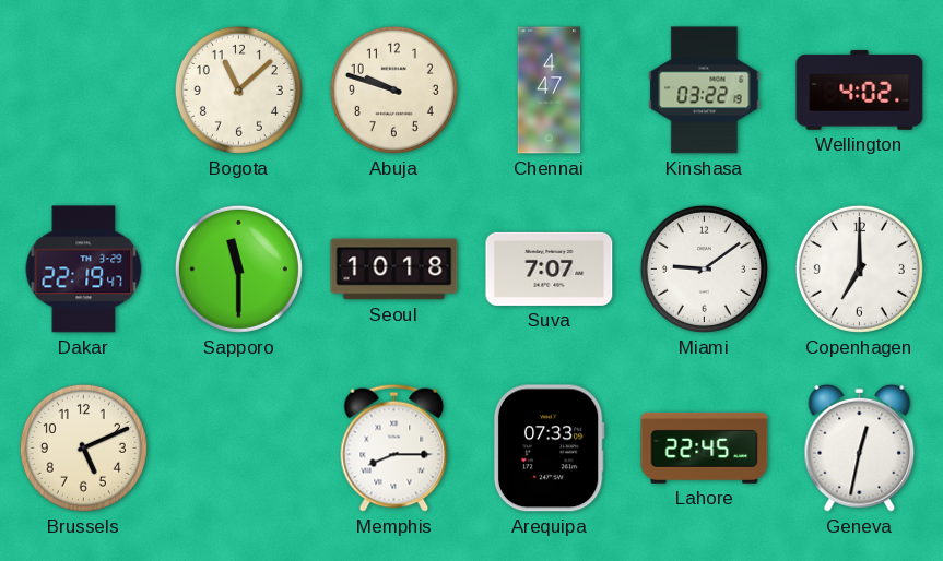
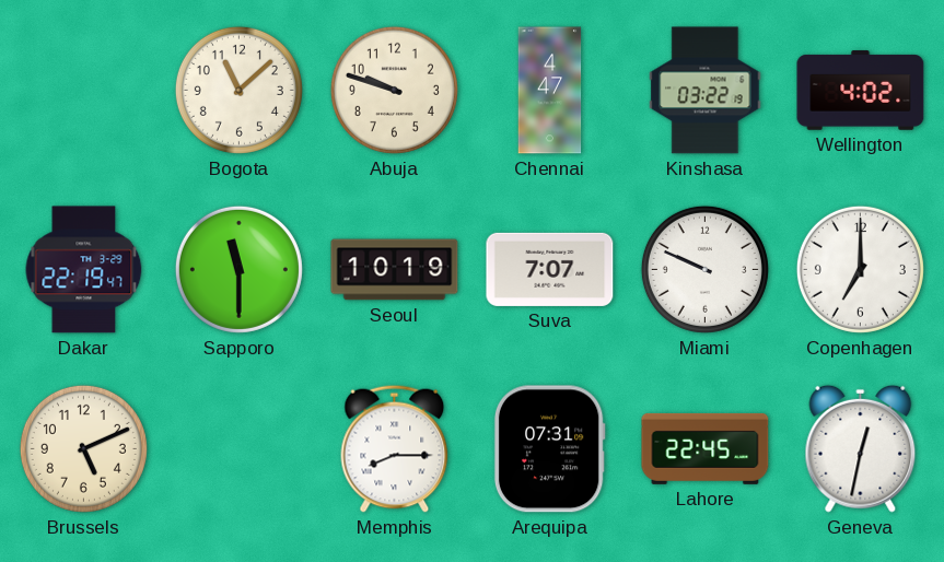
Seoul: 10:18 -> 10:19
Miami: 9:09 -> 9:49
Arequipa: 07:33 -> 07:31
